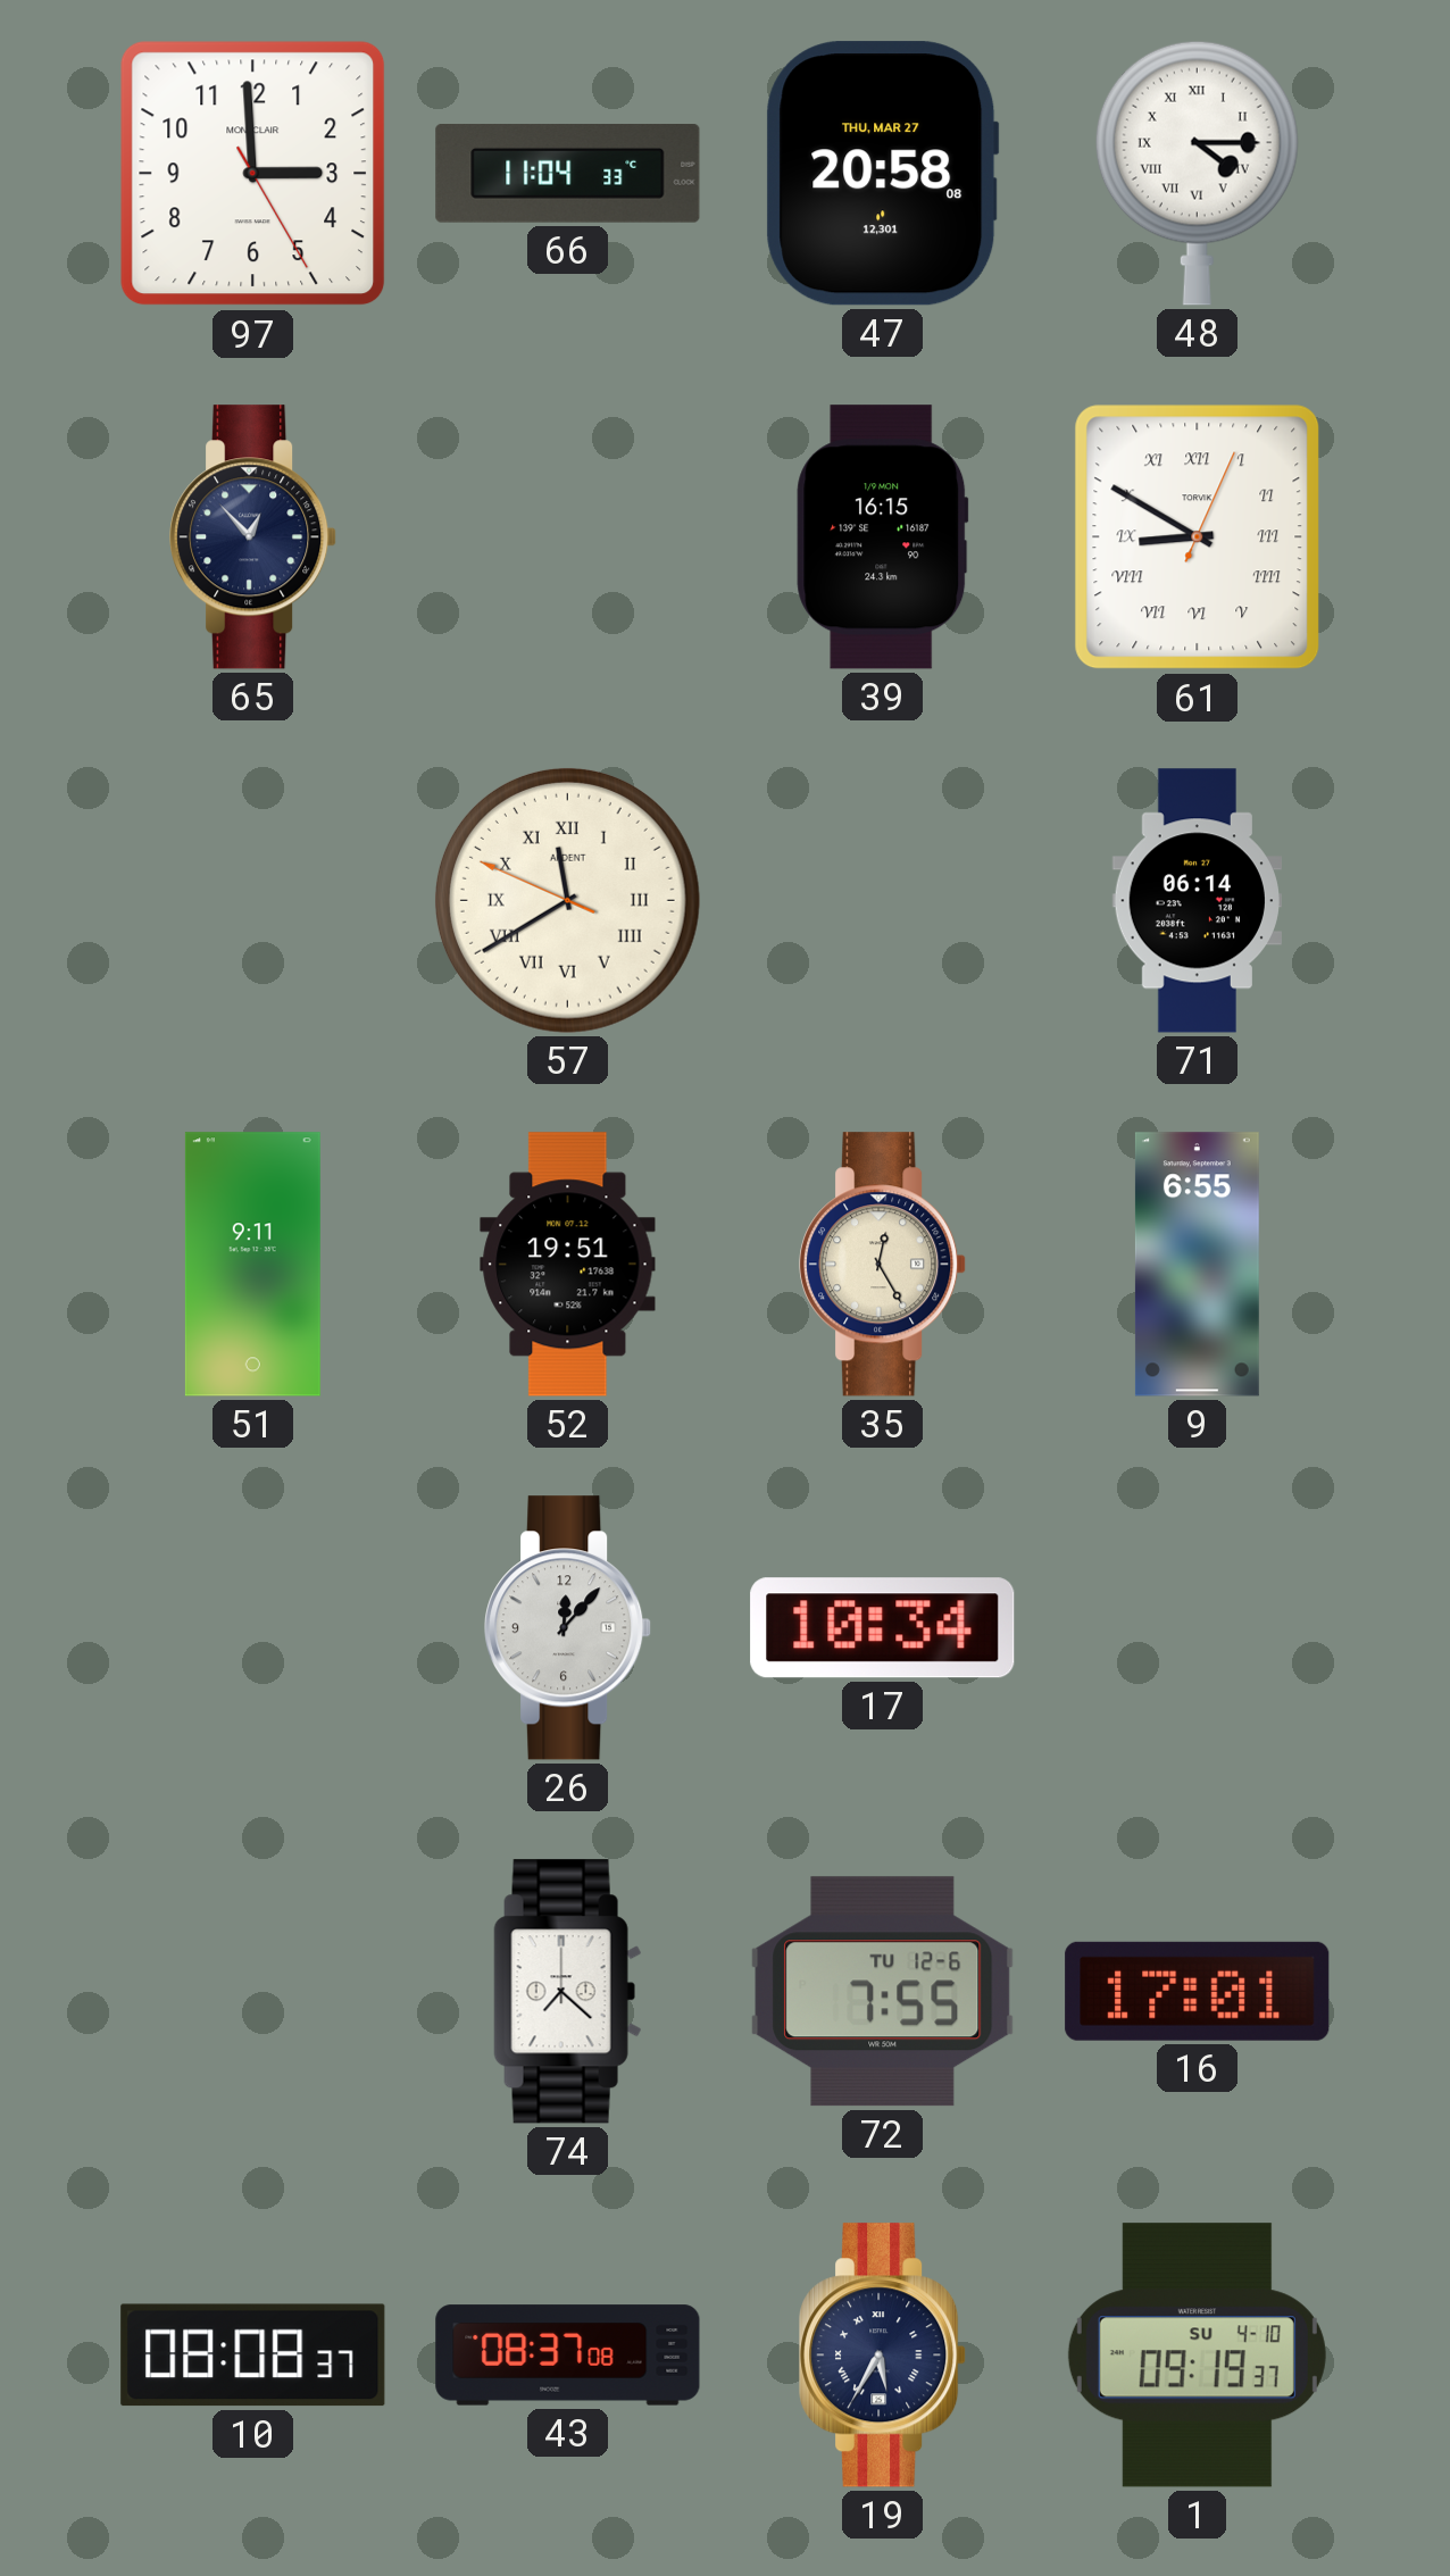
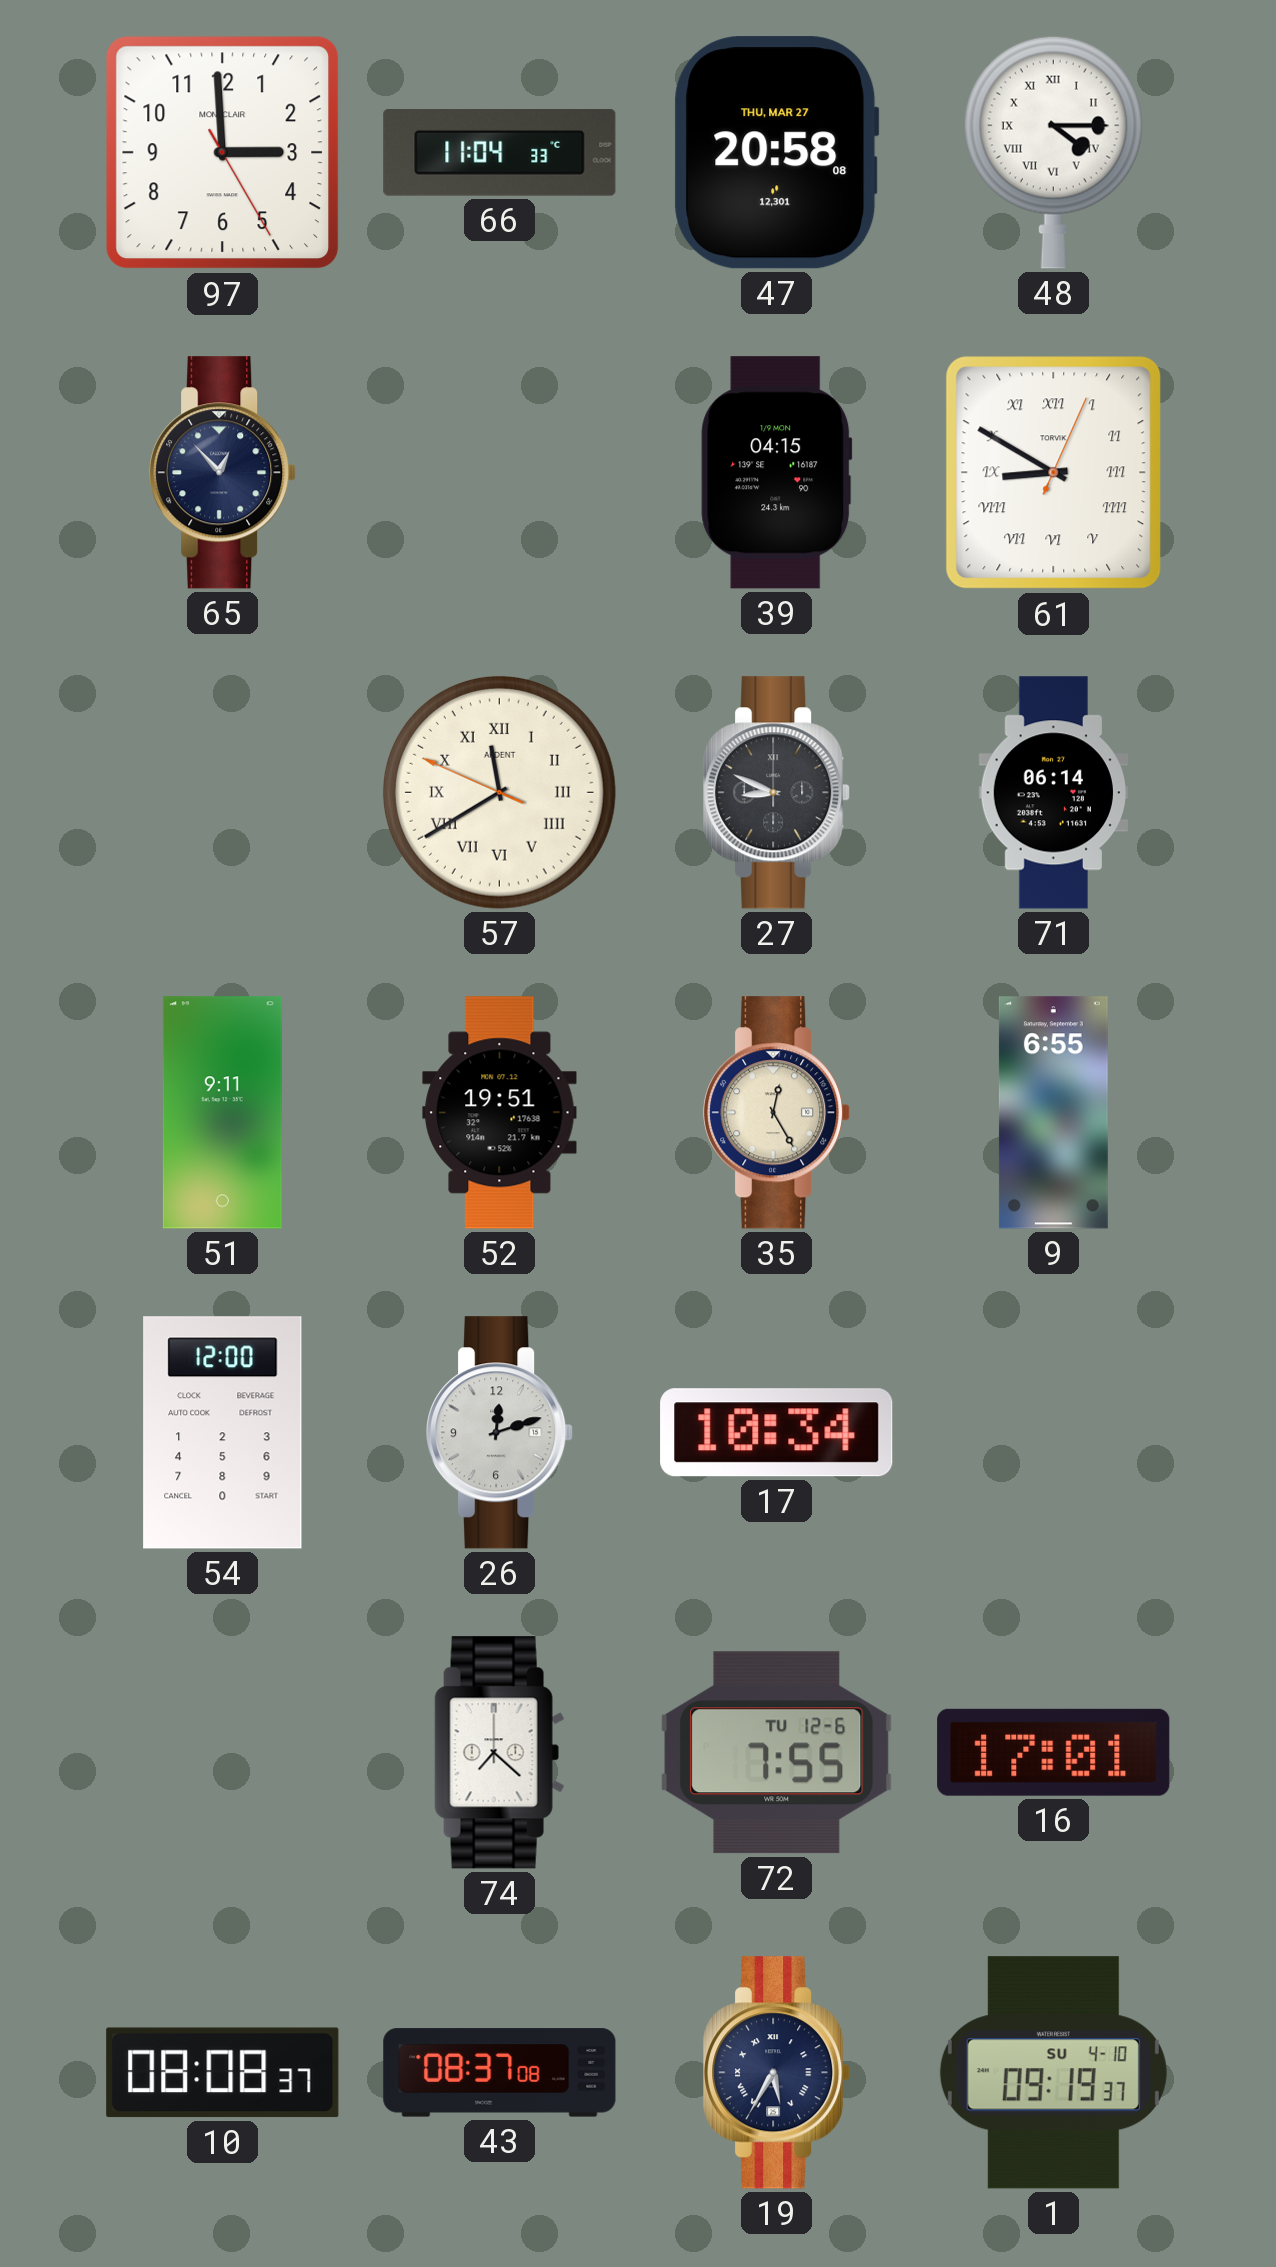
39: 16:15 -> 04:15
27: none -> 8:49
54: none -> 12:00
26: 12:07 -> 12:12
